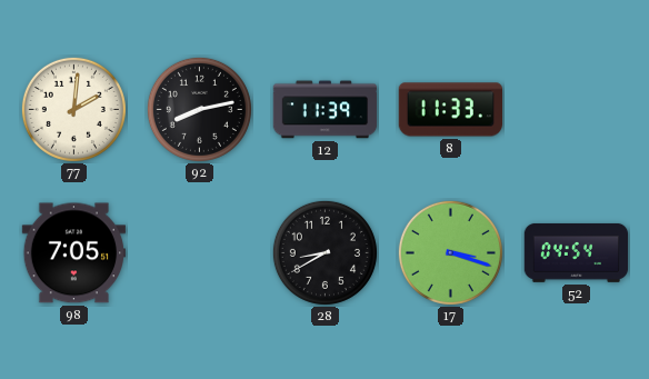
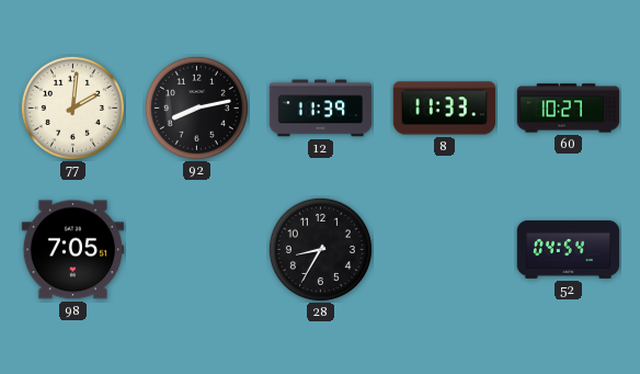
60: none -> 10:27
28: 8:40 -> 8:35
17: 3:18 -> none
